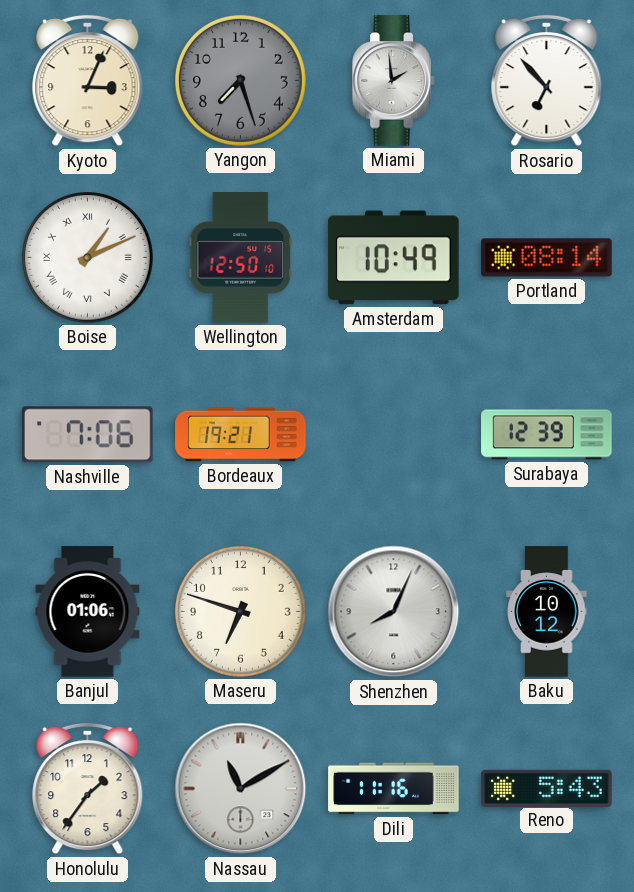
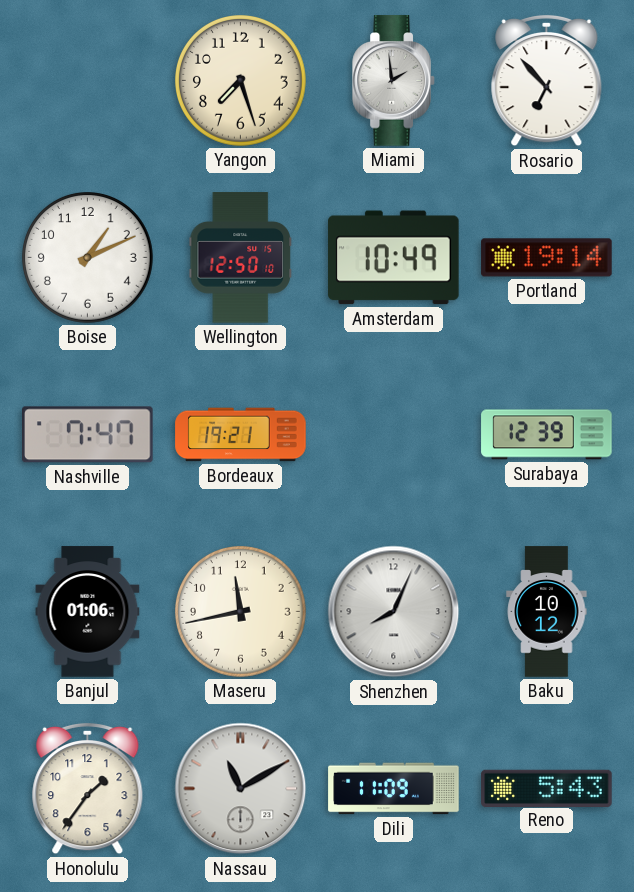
Kyoto: 3:04 -> none
Yangon dial: grey -> cream
Boise numerals: Roman -> Arabic
Portland: 08:14 -> 19:14
Nashville: 7:06 -> 7:47
Maseru: 6:48 -> 11:43
Dili: 11:16 -> 11:09
